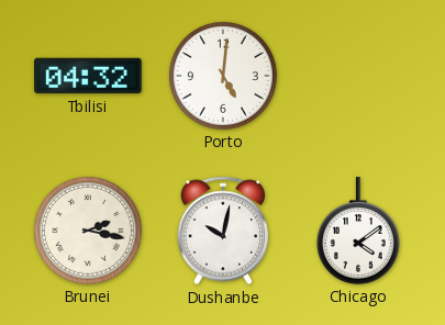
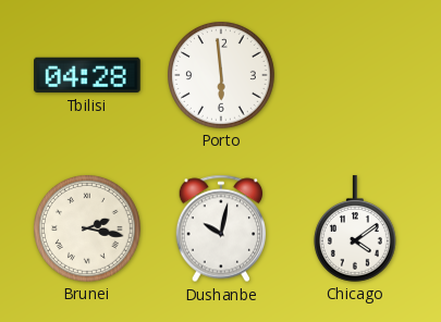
Tbilisi: 04:32 -> 04:28
Porto: 5:01 -> 5:59
